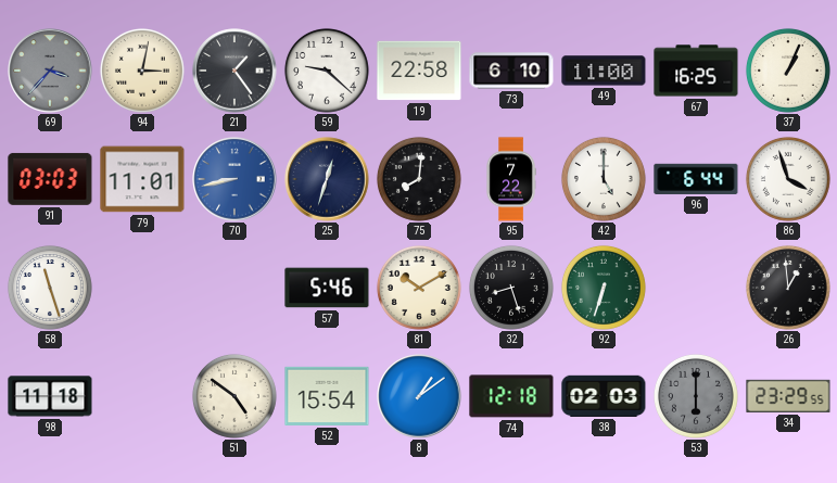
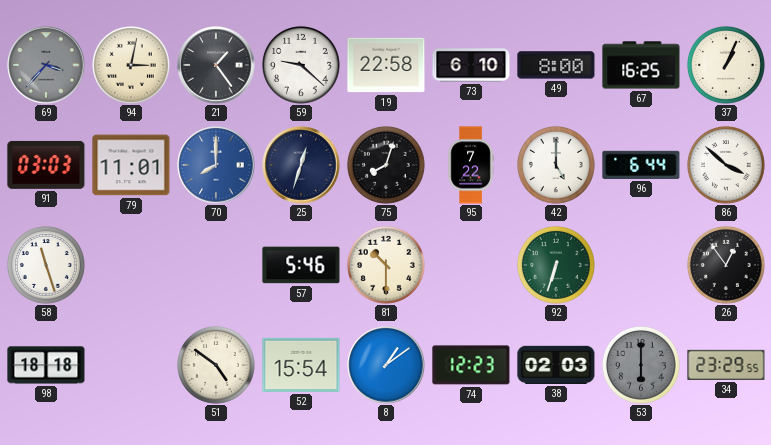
49: 11:00 -> 8:00
70: 8:43 -> 8:00
75: 8:01 -> 8:03
86: 3:57 -> 3:52
81: 10:10 -> 10:30
32: 8:27 -> none
26: 12:59 -> 12:54
98: 11:18 -> 18:18
74: 12:18 -> 12:23
